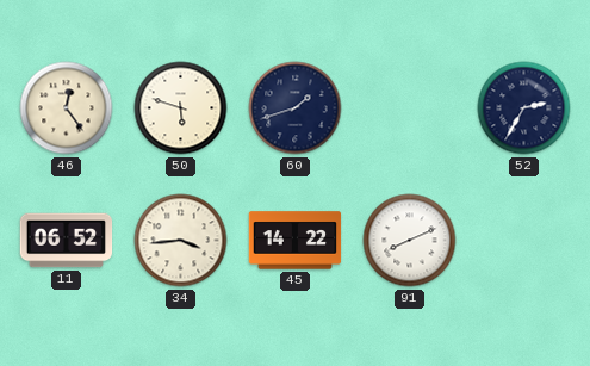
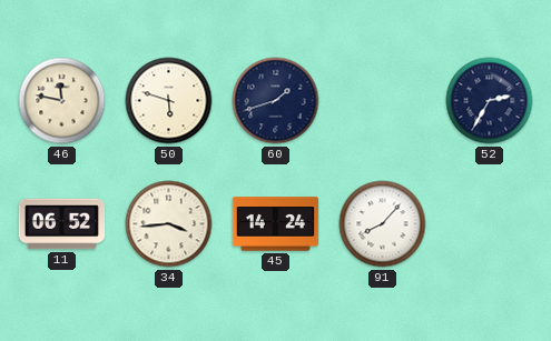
46: 12:24 -> 11:47
45: 14:22 -> 14:24
91: 8:11 -> 8:07
